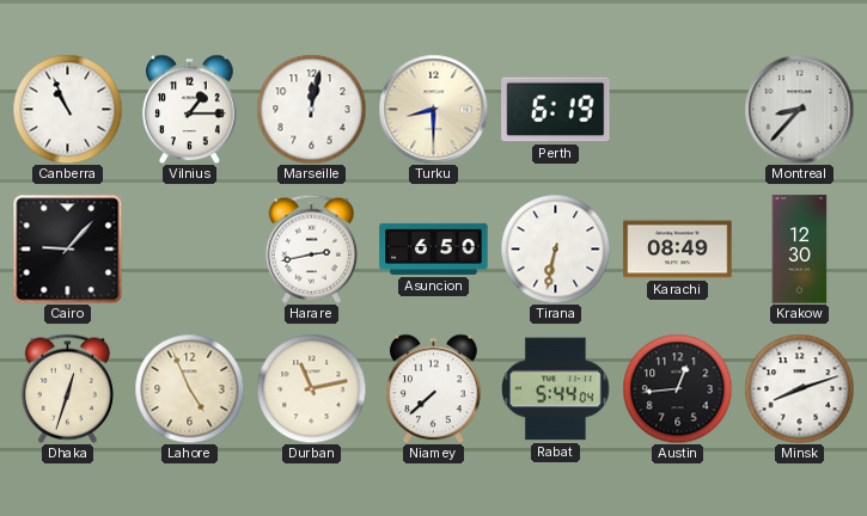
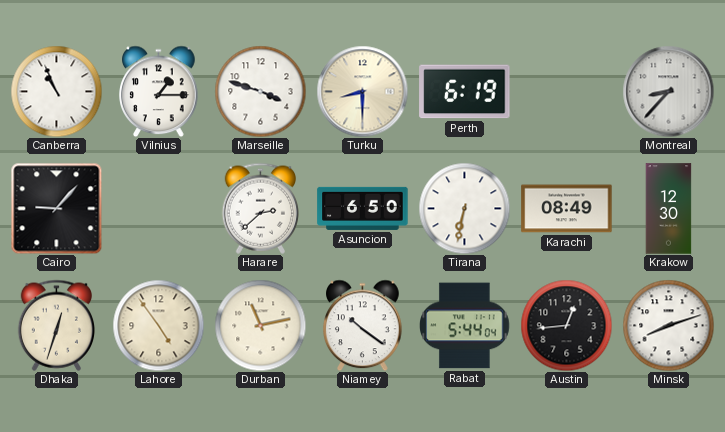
Marseille: 12:02 -> 3:48
Harare: 2:43 -> 2:38
Lahore: 4:56 -> 4:54
Niamey: 7:38 -> 10:21
